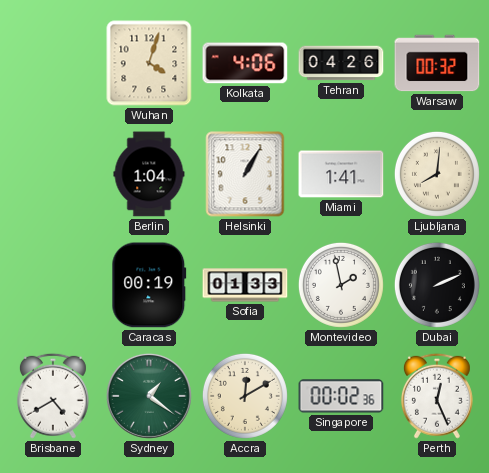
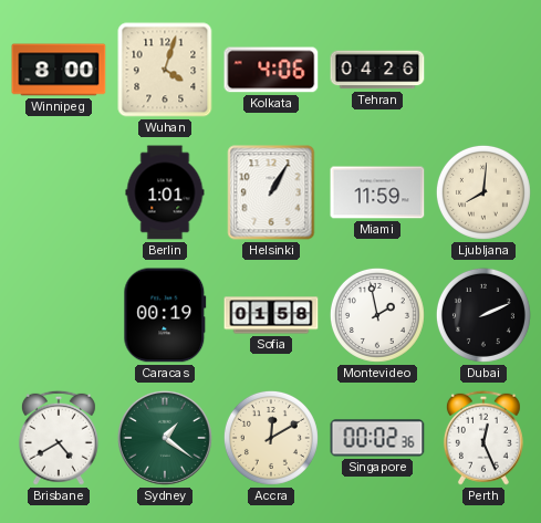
Winnipeg: none -> 8:00
Warsaw: 00:32 -> none
Berlin: 1:04 -> 1:01
Miami: 1:41 -> 11:59
Sofia: 01:33 -> 01:58
